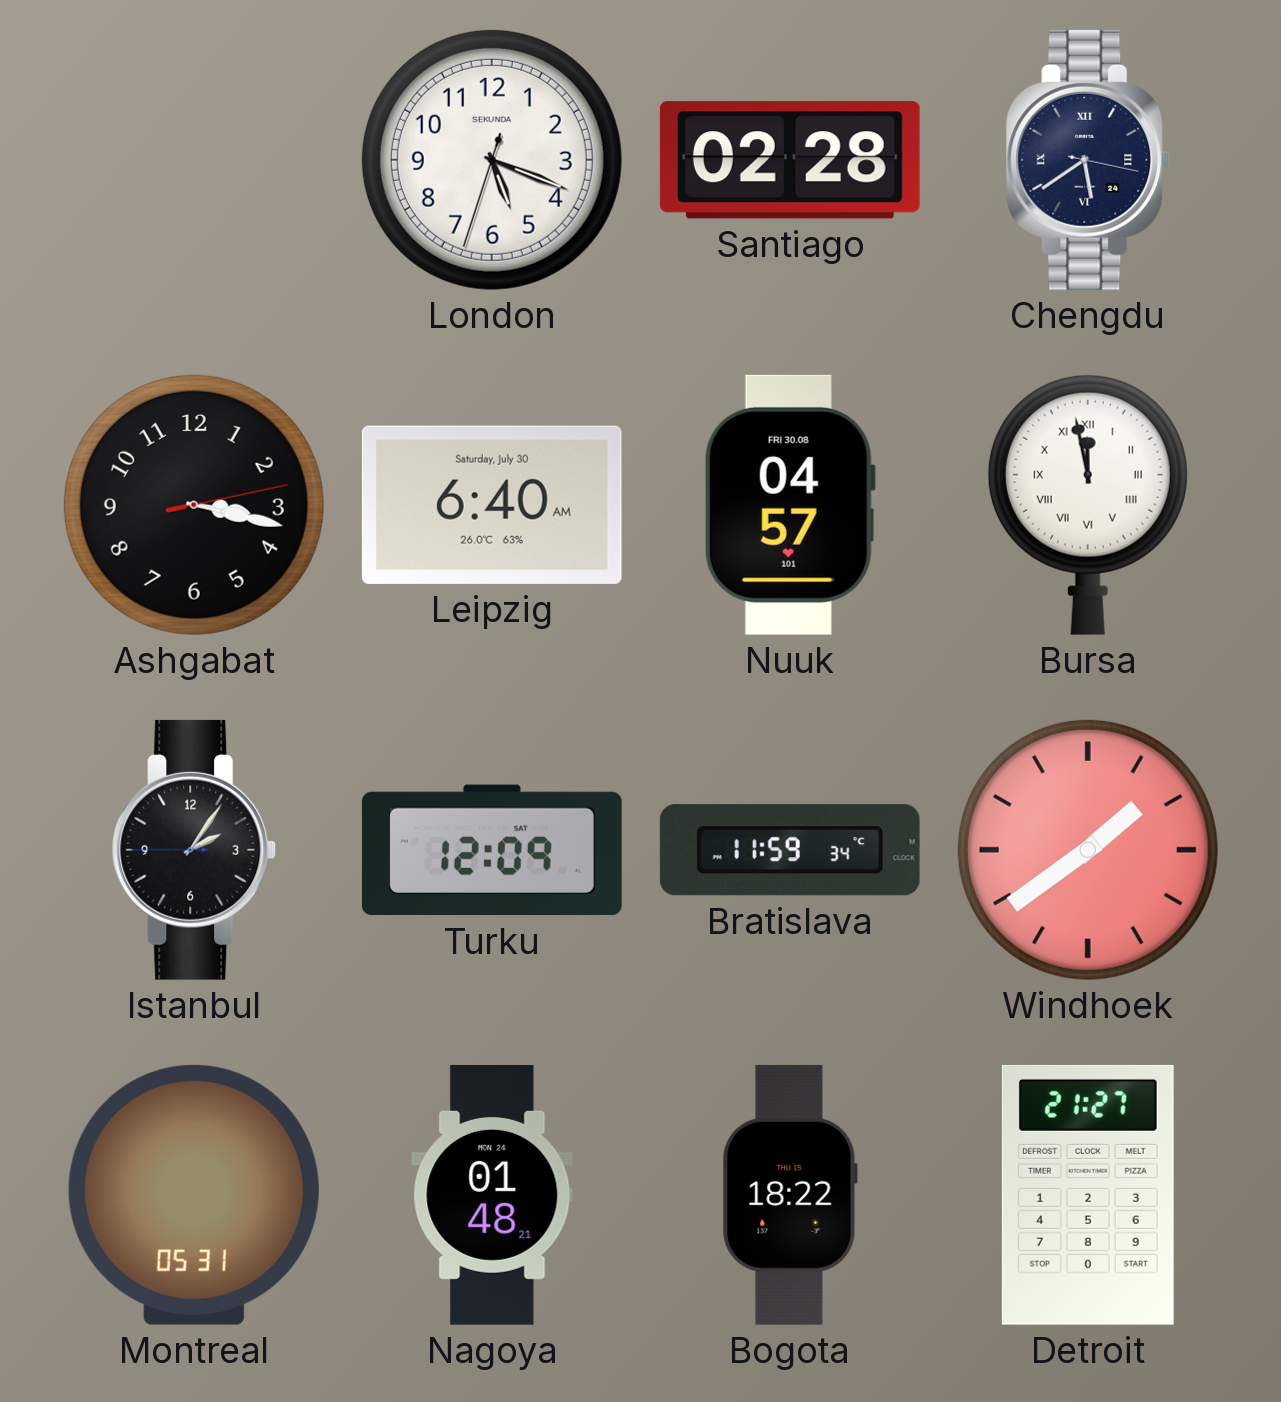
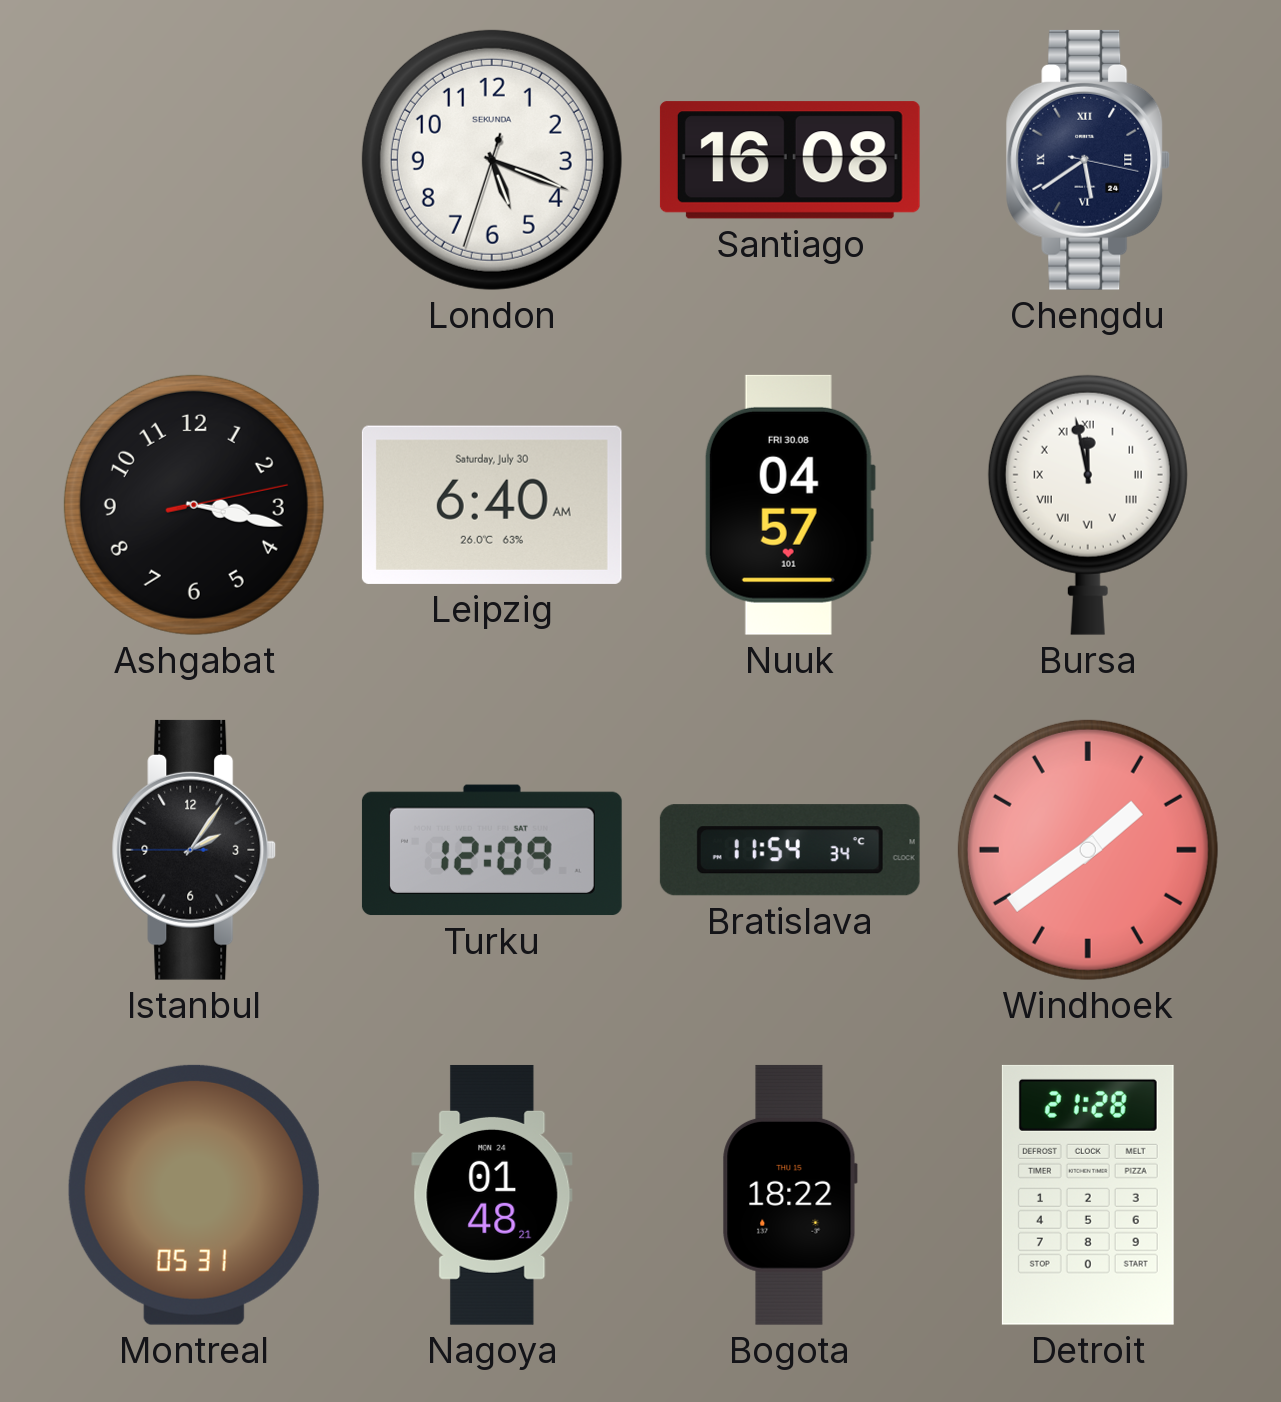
Santiago: 02:28 -> 16:08
Bratislava: 11:59 -> 11:54
Detroit: 21:27 -> 21:28
